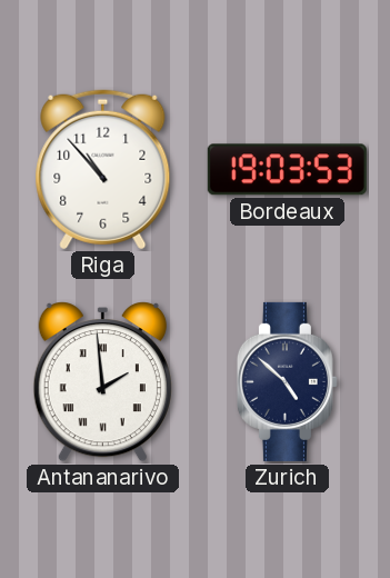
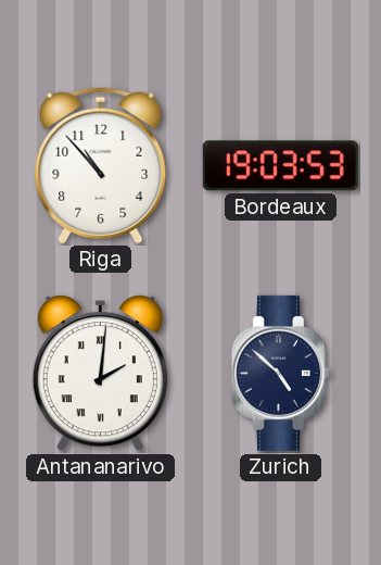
Antananarivo: 1:59 -> 2:01
